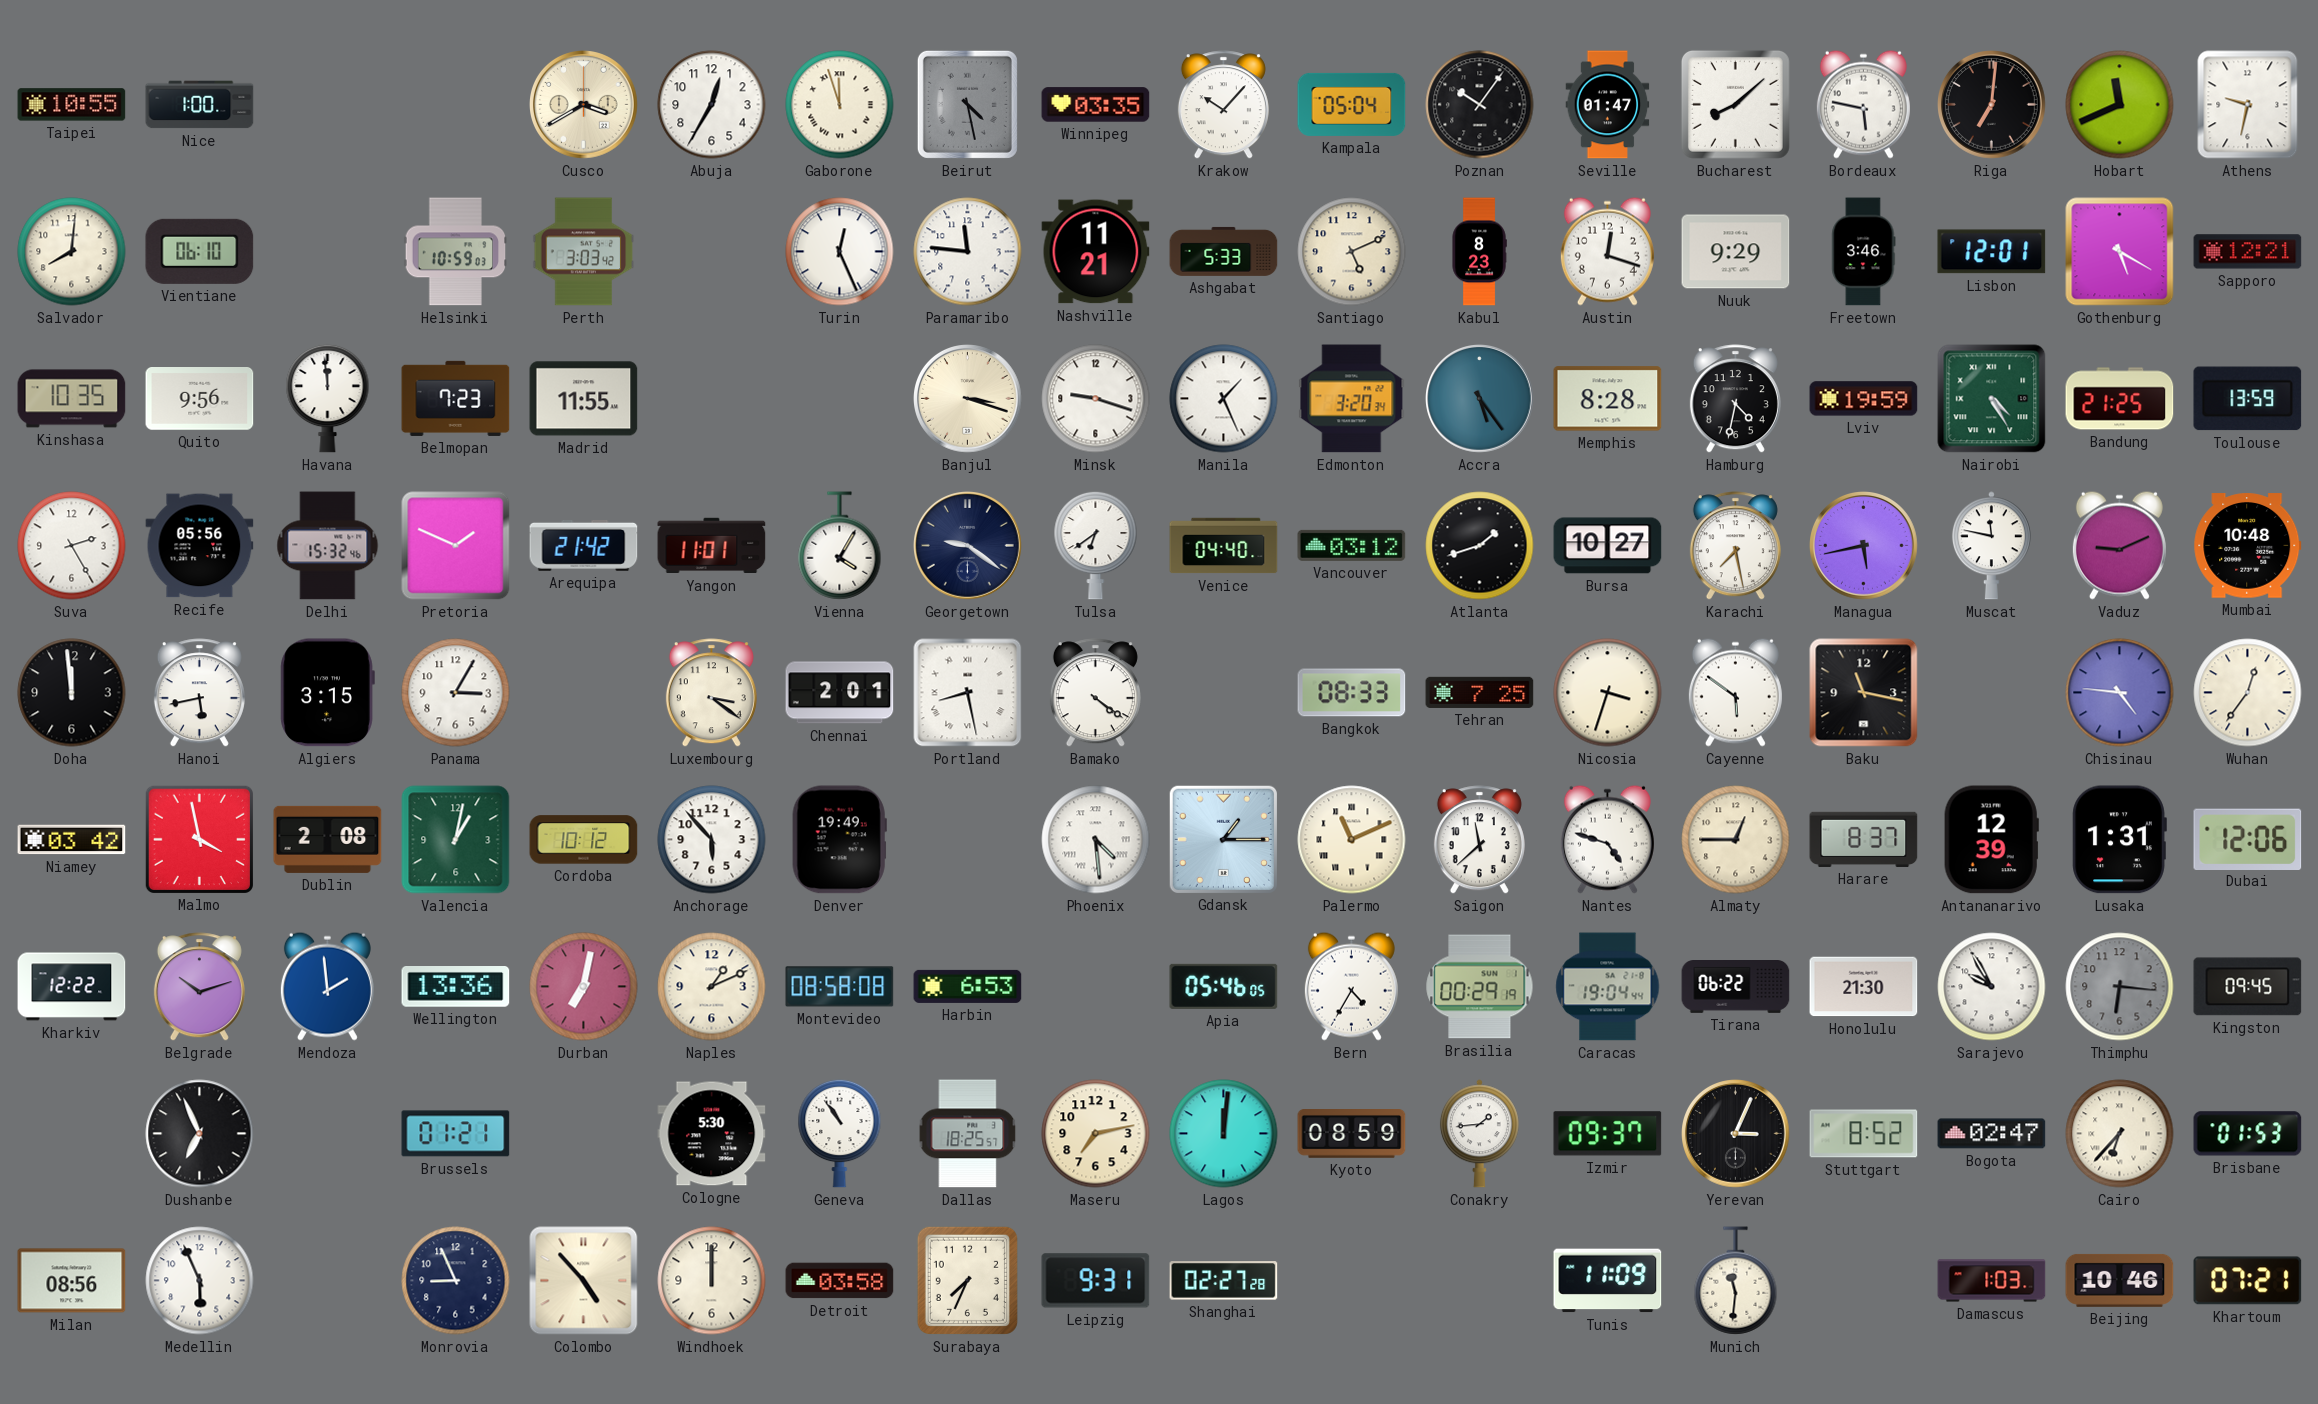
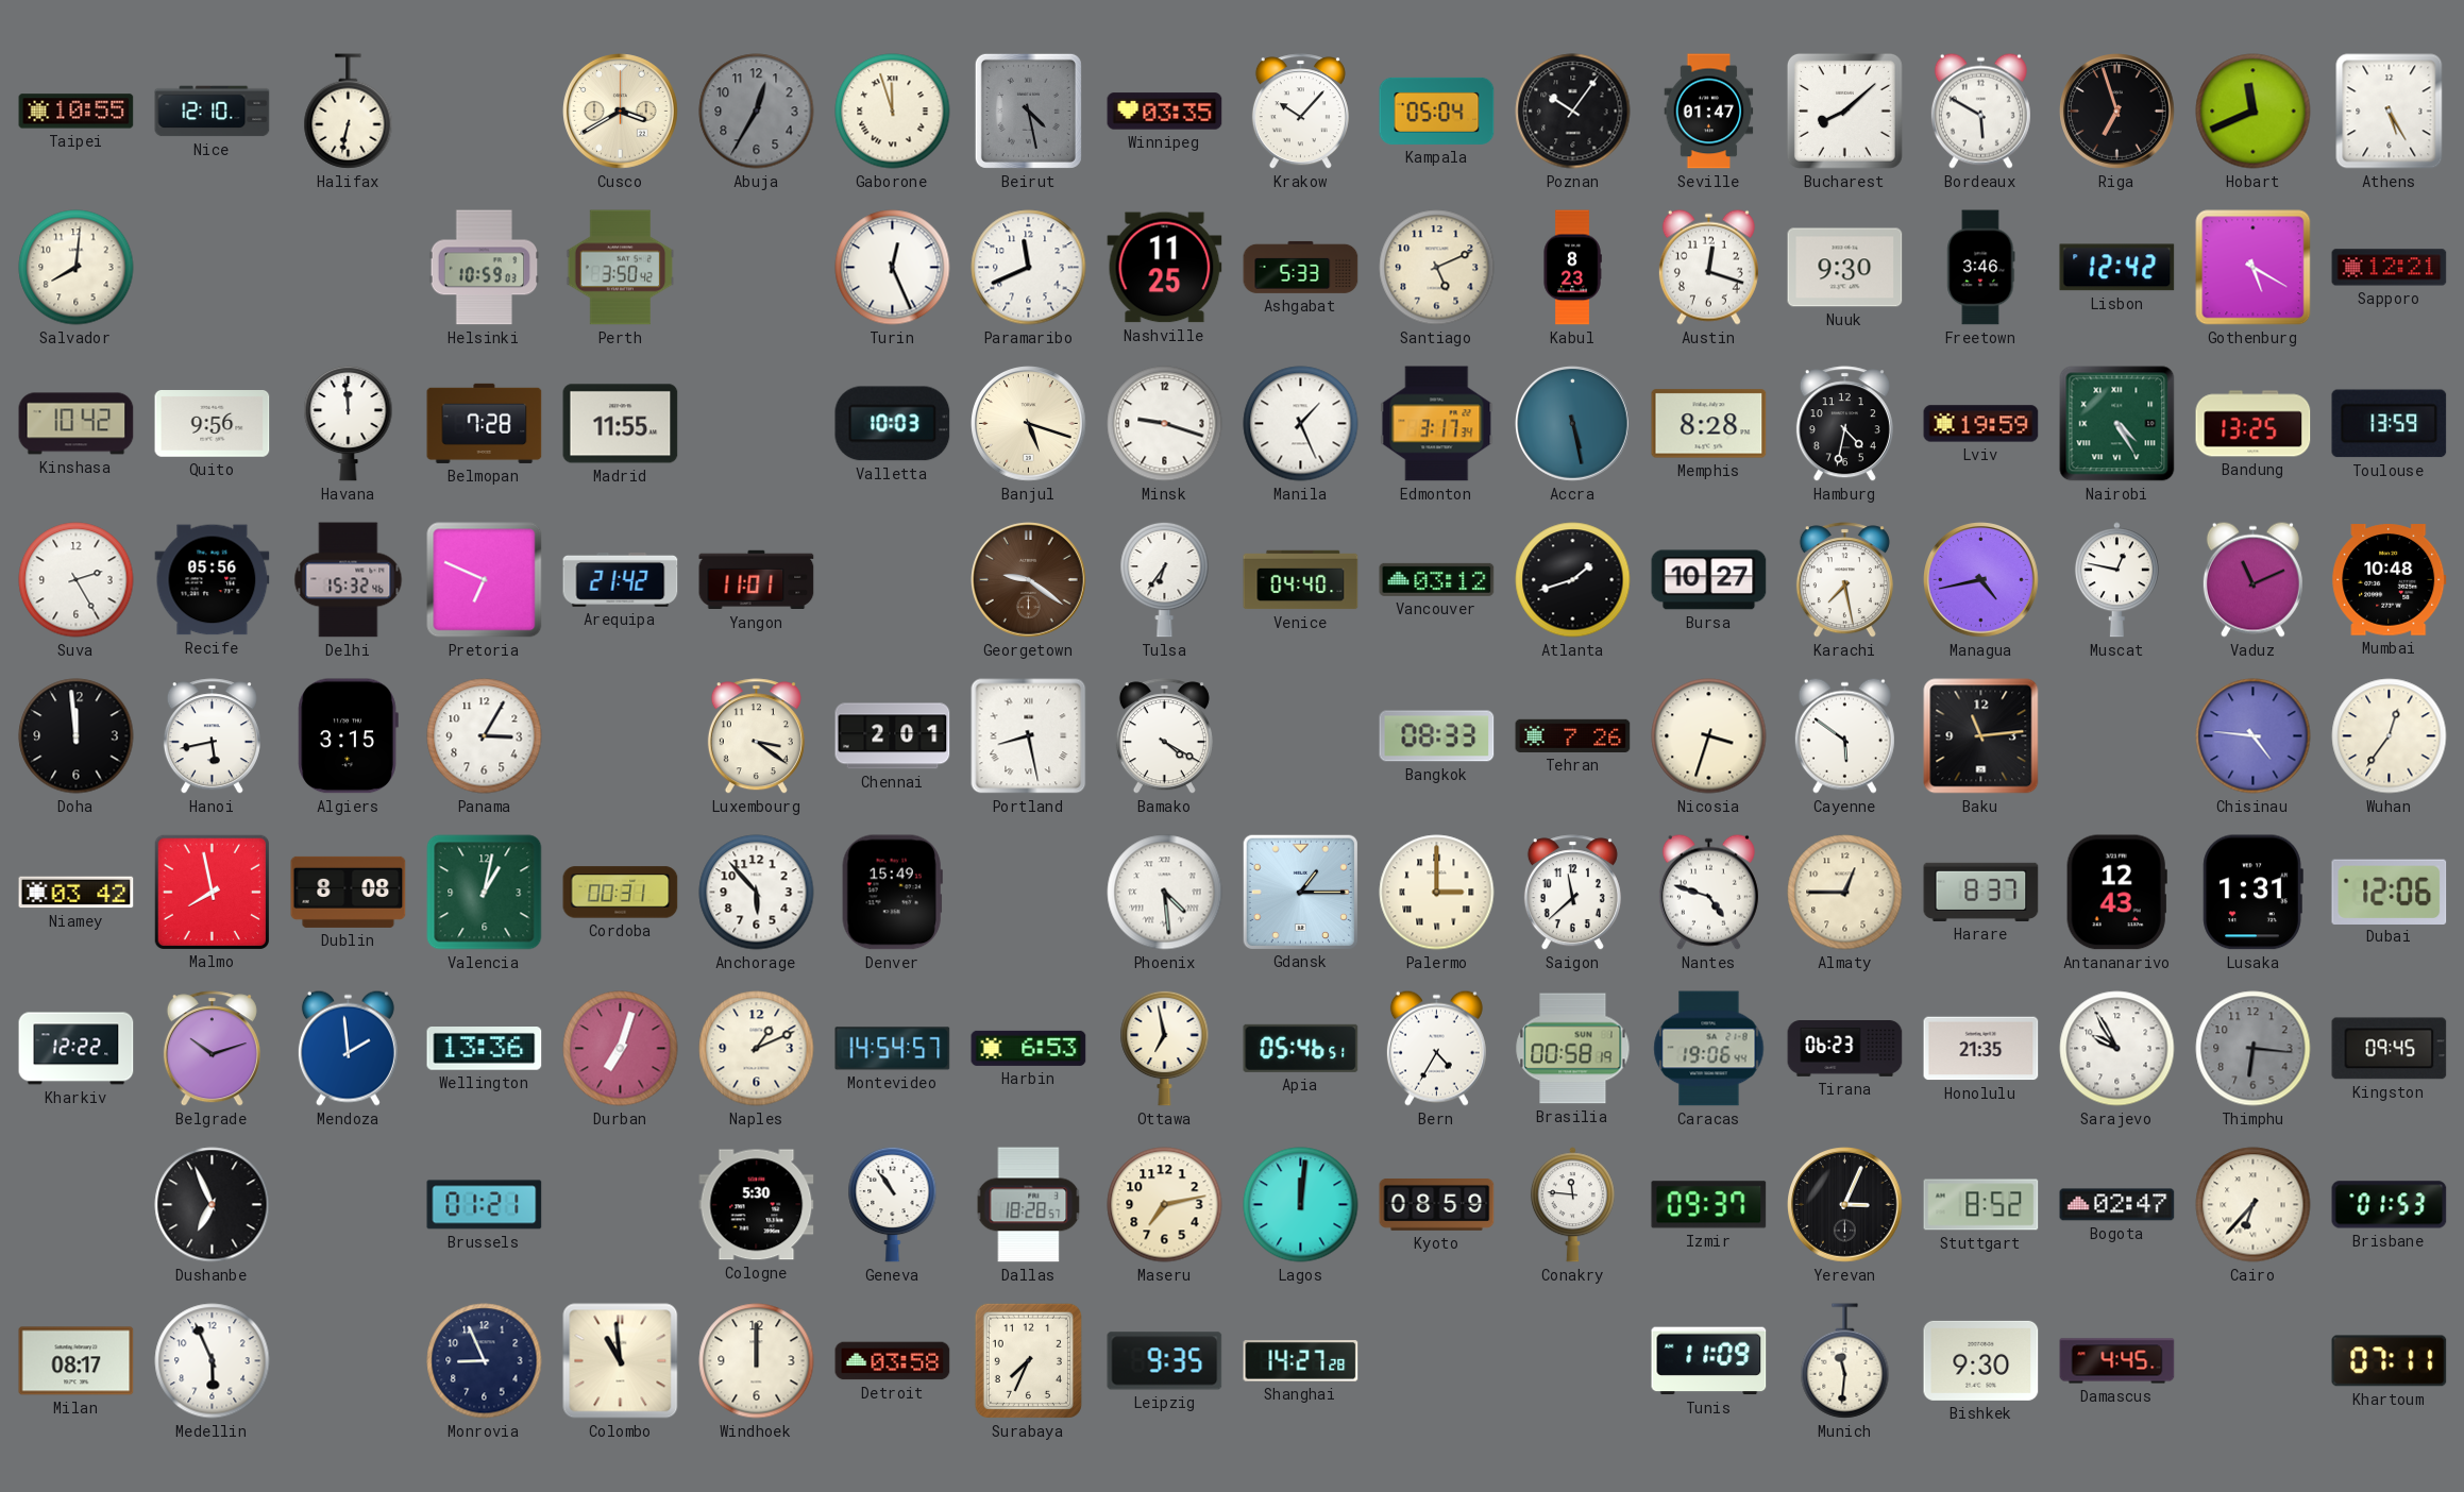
Nice: 1:00 -> 12:10
Halifax: none -> 6:32
Abuja dial: white -> grey
Bordeaux: 5:47 -> 5:50
Riga: 7:01 -> 6:57
Athens: 9:32 -> 5:25
Vientiane: 06:10 -> none
Perth: 3:03 -> 3:50
Paramaribo: 11:46 -> 11:41
Nashville: 11:21 -> 11:25
Nuuk: 9:29 -> 9:30
Lisbon: 12:01 -> 12:42
Kinshasa: 10:35 -> 10:42
Belmopan: 7:23 -> 7:28
Valletta: none -> 10:03
Banjul: 3:18 -> 5:18
Edmonton: 3:20 -> 3:17
Accra: 5:24 -> 5:28
Bandung: 21:25 -> 13:25
Pretoria: 1:49 -> 6:49
Vienna: 4:05 -> none
Georgetown dial: navy -> brown
Tulsa: 6:39 -> 6:36
Managua: 5:43 -> 4:43
Muscat: 11:47 -> 12:47
Vaduz: 9:11 -> 11:11
Bamako: 4:21 -> 4:20
Tehran: 7:25 -> 7:26
Baku: 11:17 -> 11:14
Malmo: 3:58 -> 7:58
Dublin: 2:08 -> 8:08
Cordoba: 10:12 -> 00:31
Denver: 19:49 -> 15:49
Palermo: 11:11 -> 3:00
Antananarivo: 12:39 -> 12:43
Durban: 7:02 -> 7:03
Montevideo: 08:58 -> 14:54
Ottawa: none -> 6:58
Apia: 05:46:05 -> 05:46:51
Brasilia: 00:29 -> 00:58
Caracas: 19:04 -> 19:06
Tirana: 06:22 -> 06:23
Honolulu: 21:30 -> 21:35
Dallas: 18:25 -> 18:28
Conakry: 1:44 -> 11:46
Milan: 08:56 -> 08:17
Colombo: 4:53 -> 10:59
Leipzig: 9:31 -> 9:35
Shanghai: 02:27 -> 14:27
Bishkek: none -> 9:30
Damascus: 1:03 -> 4:45
Beijing: 10:46 -> none
Khartoum: 07:21 -> 07:11
